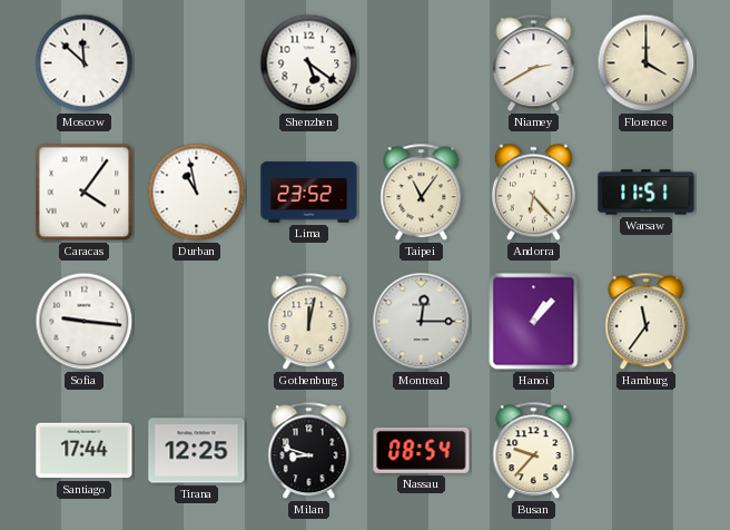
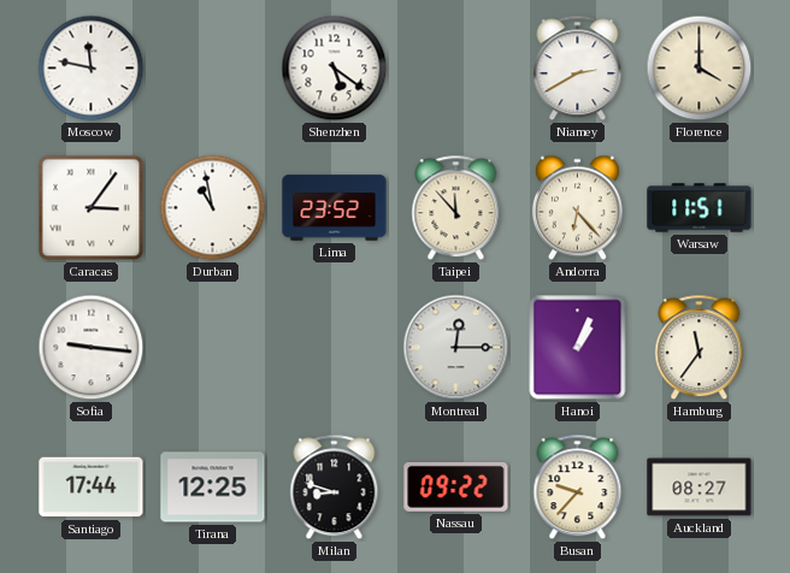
Moscow: 11:52 -> 11:47
Caracas: 4:06 -> 3:06
Taipei: 11:06 -> 11:53
Gothenburg: 12:02 -> none
Hanoi: 1:07 -> 1:04
Nassau: 08:54 -> 09:22
Auckland: none -> 08:27
